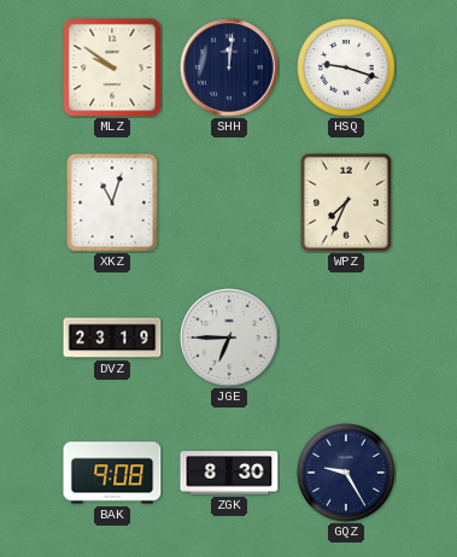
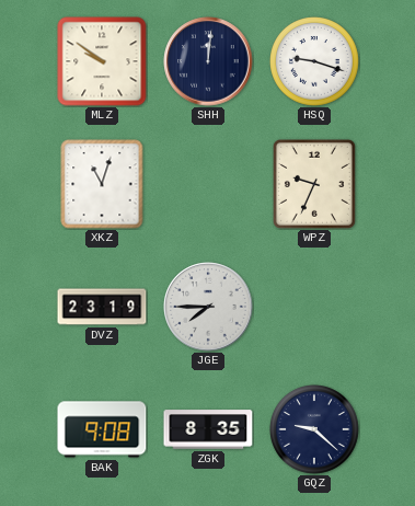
WPZ: 7:34 -> 9:34
JGE: 6:45 -> 7:45
ZGK: 8:30 -> 8:35
GQZ: 9:25 -> 9:22
